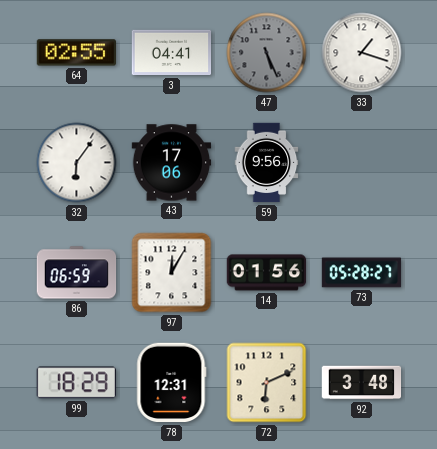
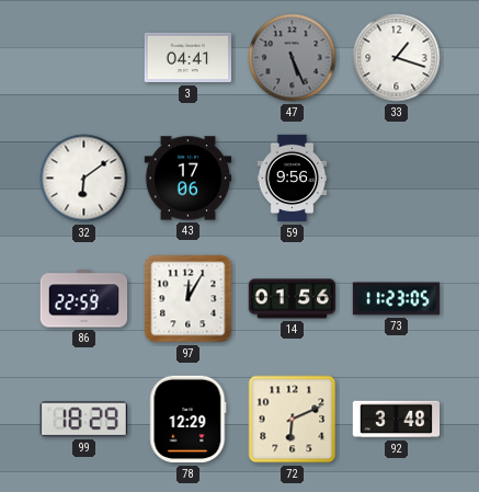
64: 02:55 -> none
32: 6:06 -> 6:09
86: 06:59 -> 22:59
73: 05:28 -> 11:23
78: 12:31 -> 12:29
